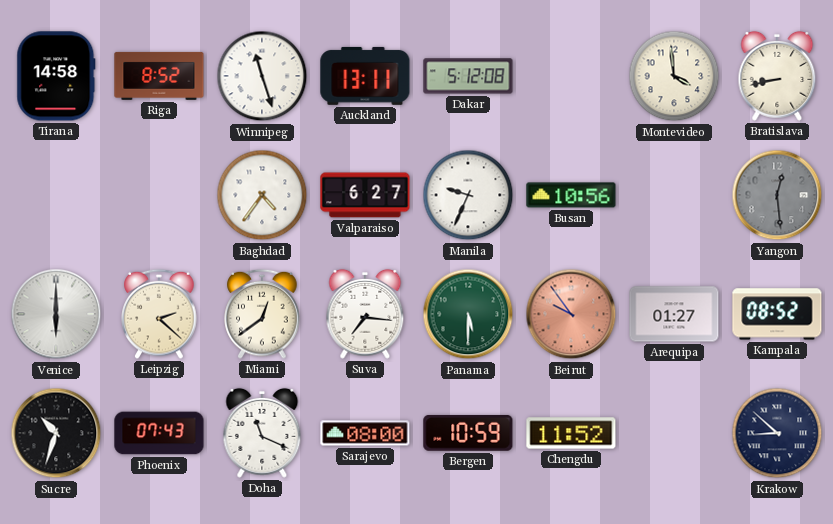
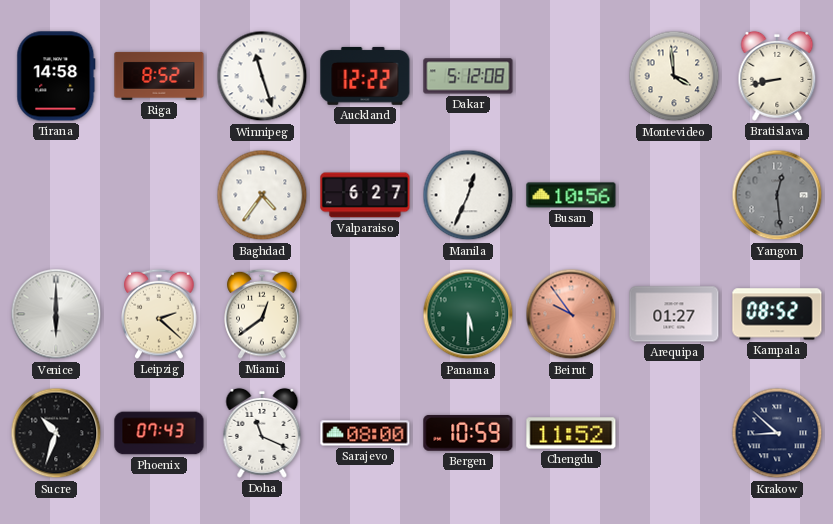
Auckland: 13:11 -> 12:22
Manila: 9:34 -> 12:34
Suva: 7:16 -> none
